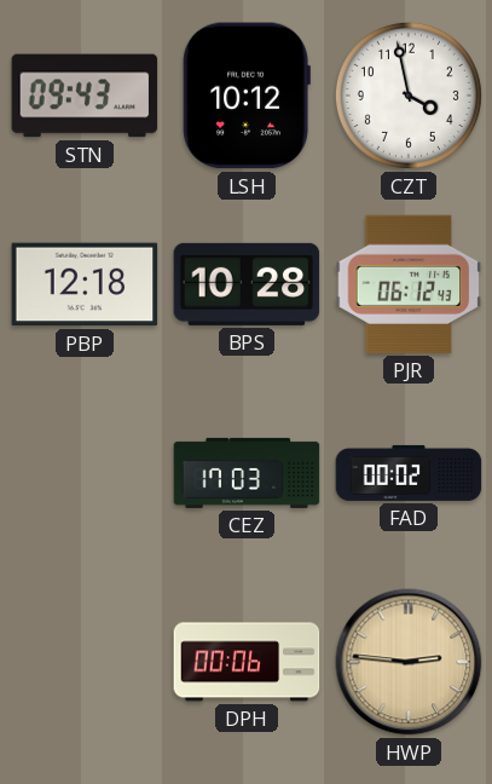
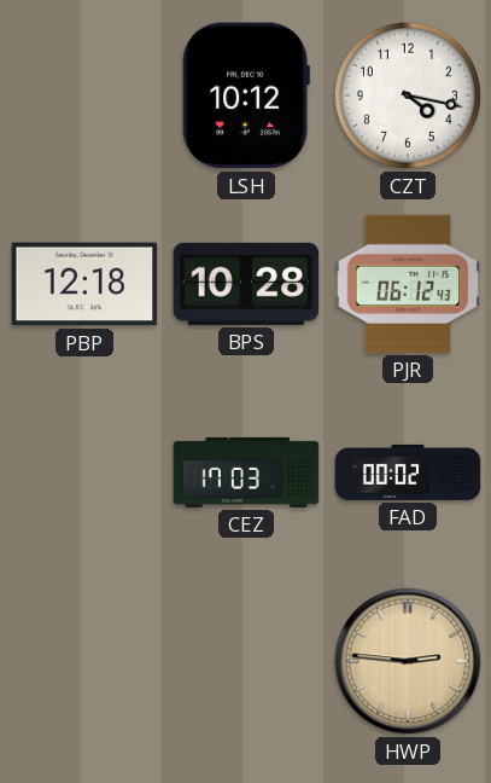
STN: 09:43 -> none
CZT: 3:58 -> 4:17
DPH: 00:06 -> none
